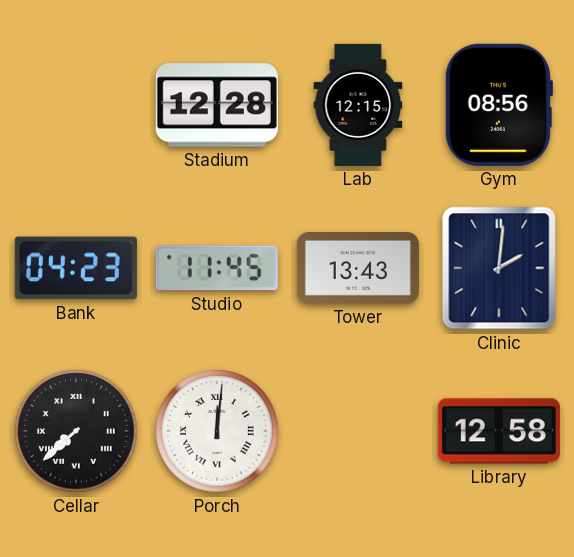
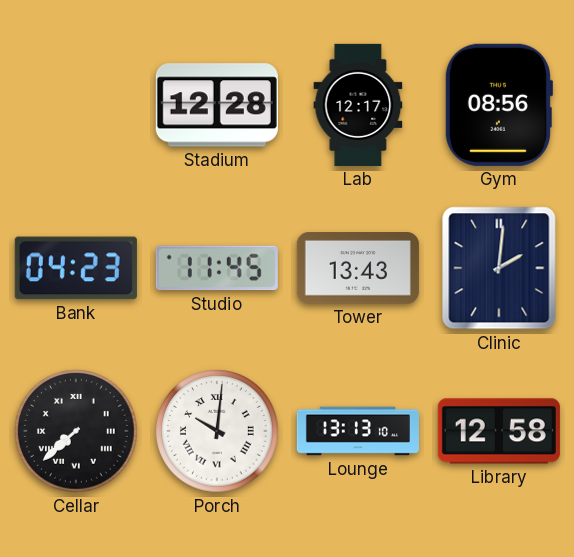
Lab: 12:15 -> 12:17
Porch: 12:01 -> 10:01
Lounge: none -> 13:13
